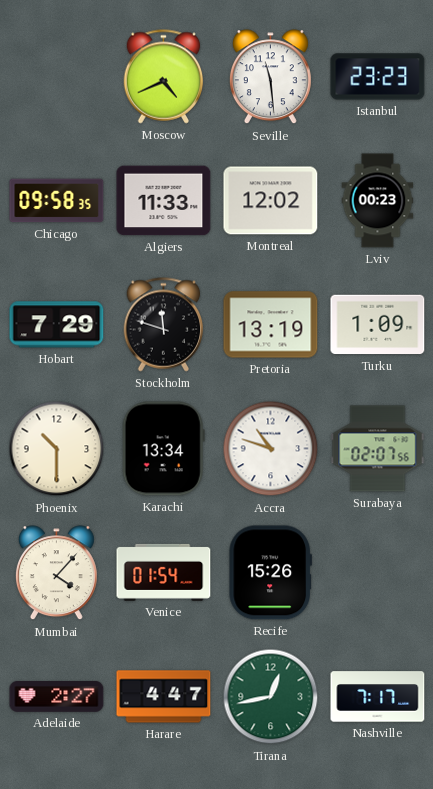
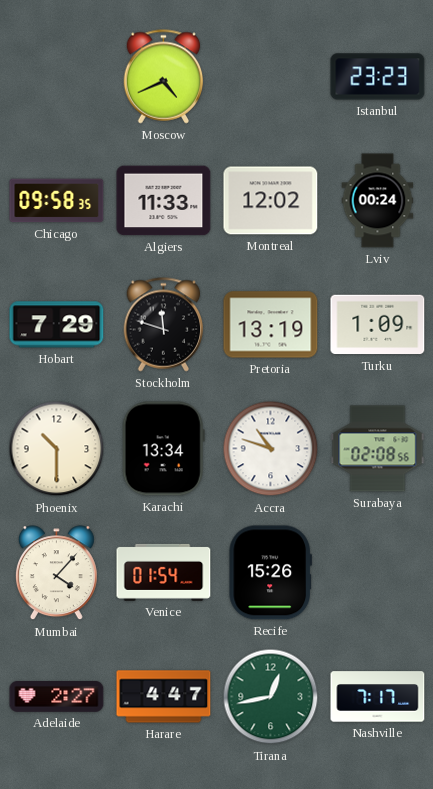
Seville: 11:29 -> none
Lviv: 00:23 -> 00:24
Surabaya: 02:07 -> 02:08
